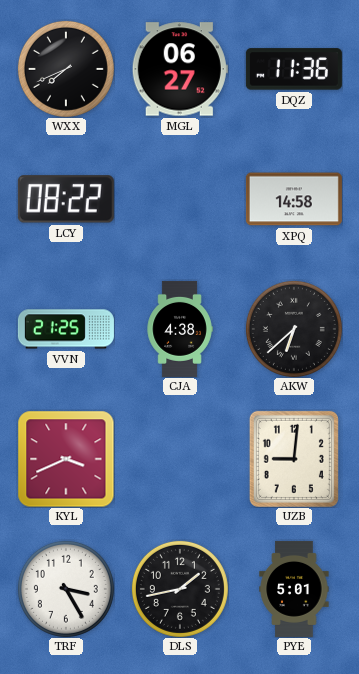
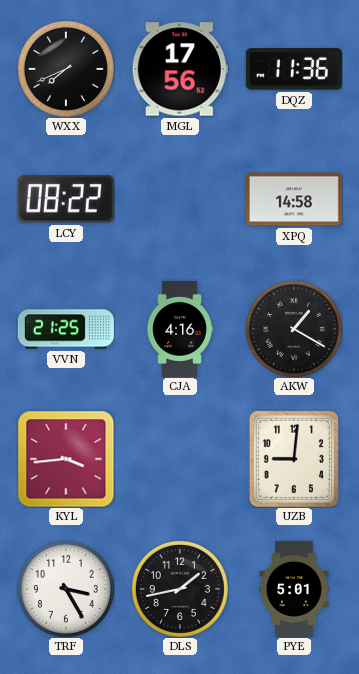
MGL: 06:27 -> 17:56
CJA: 4:38 -> 4:16
AKW: 6:38 -> 1:20
KYL: 3:41 -> 3:44
